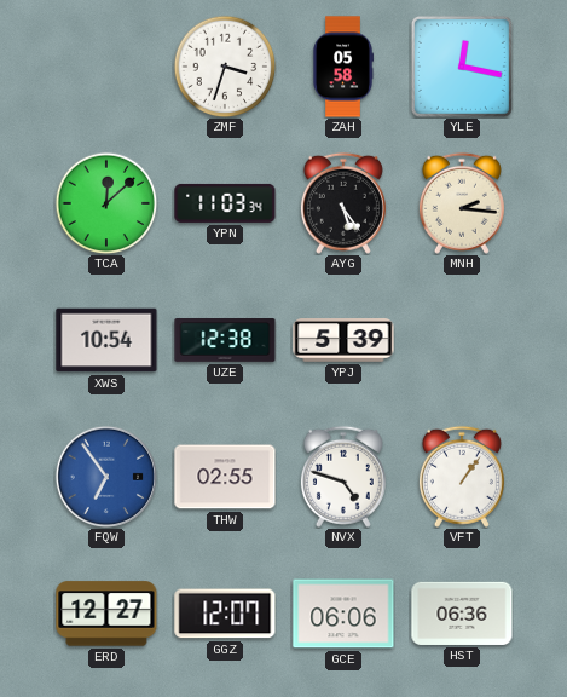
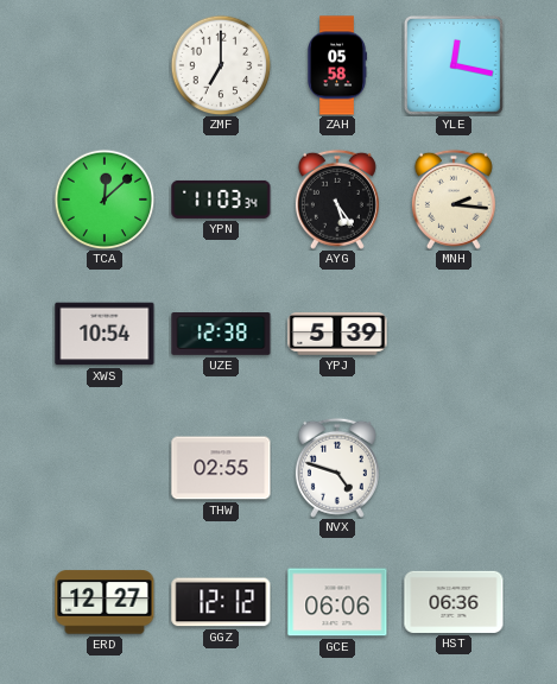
ZMF: 3:33 -> 7:00
FQW: 6:54 -> none
VFT: 1:06 -> none
GGZ: 12:07 -> 12:12
